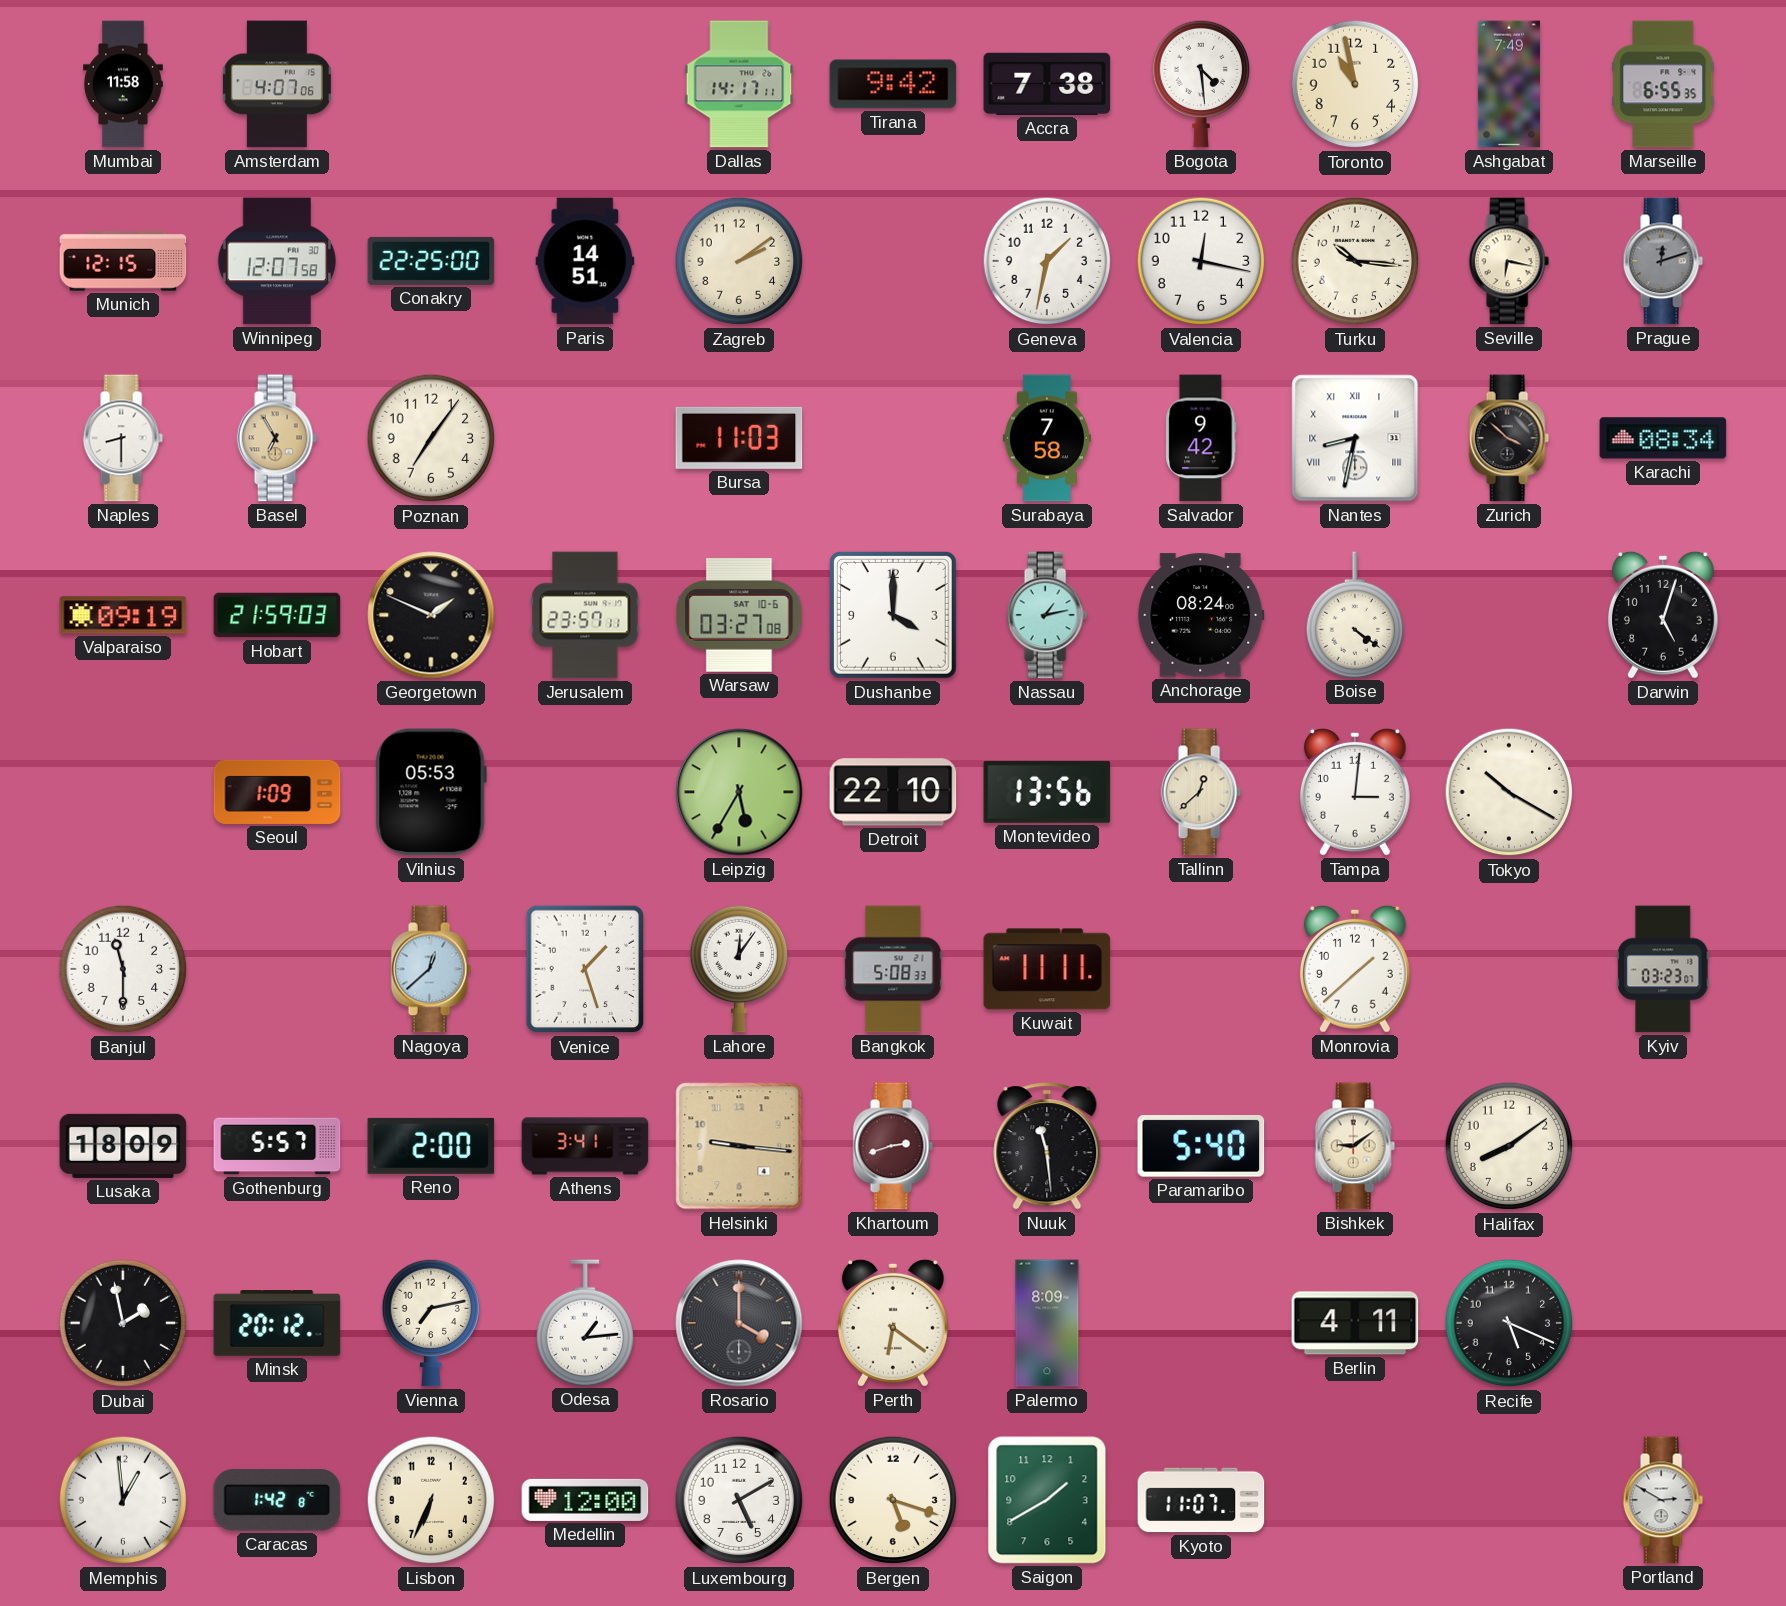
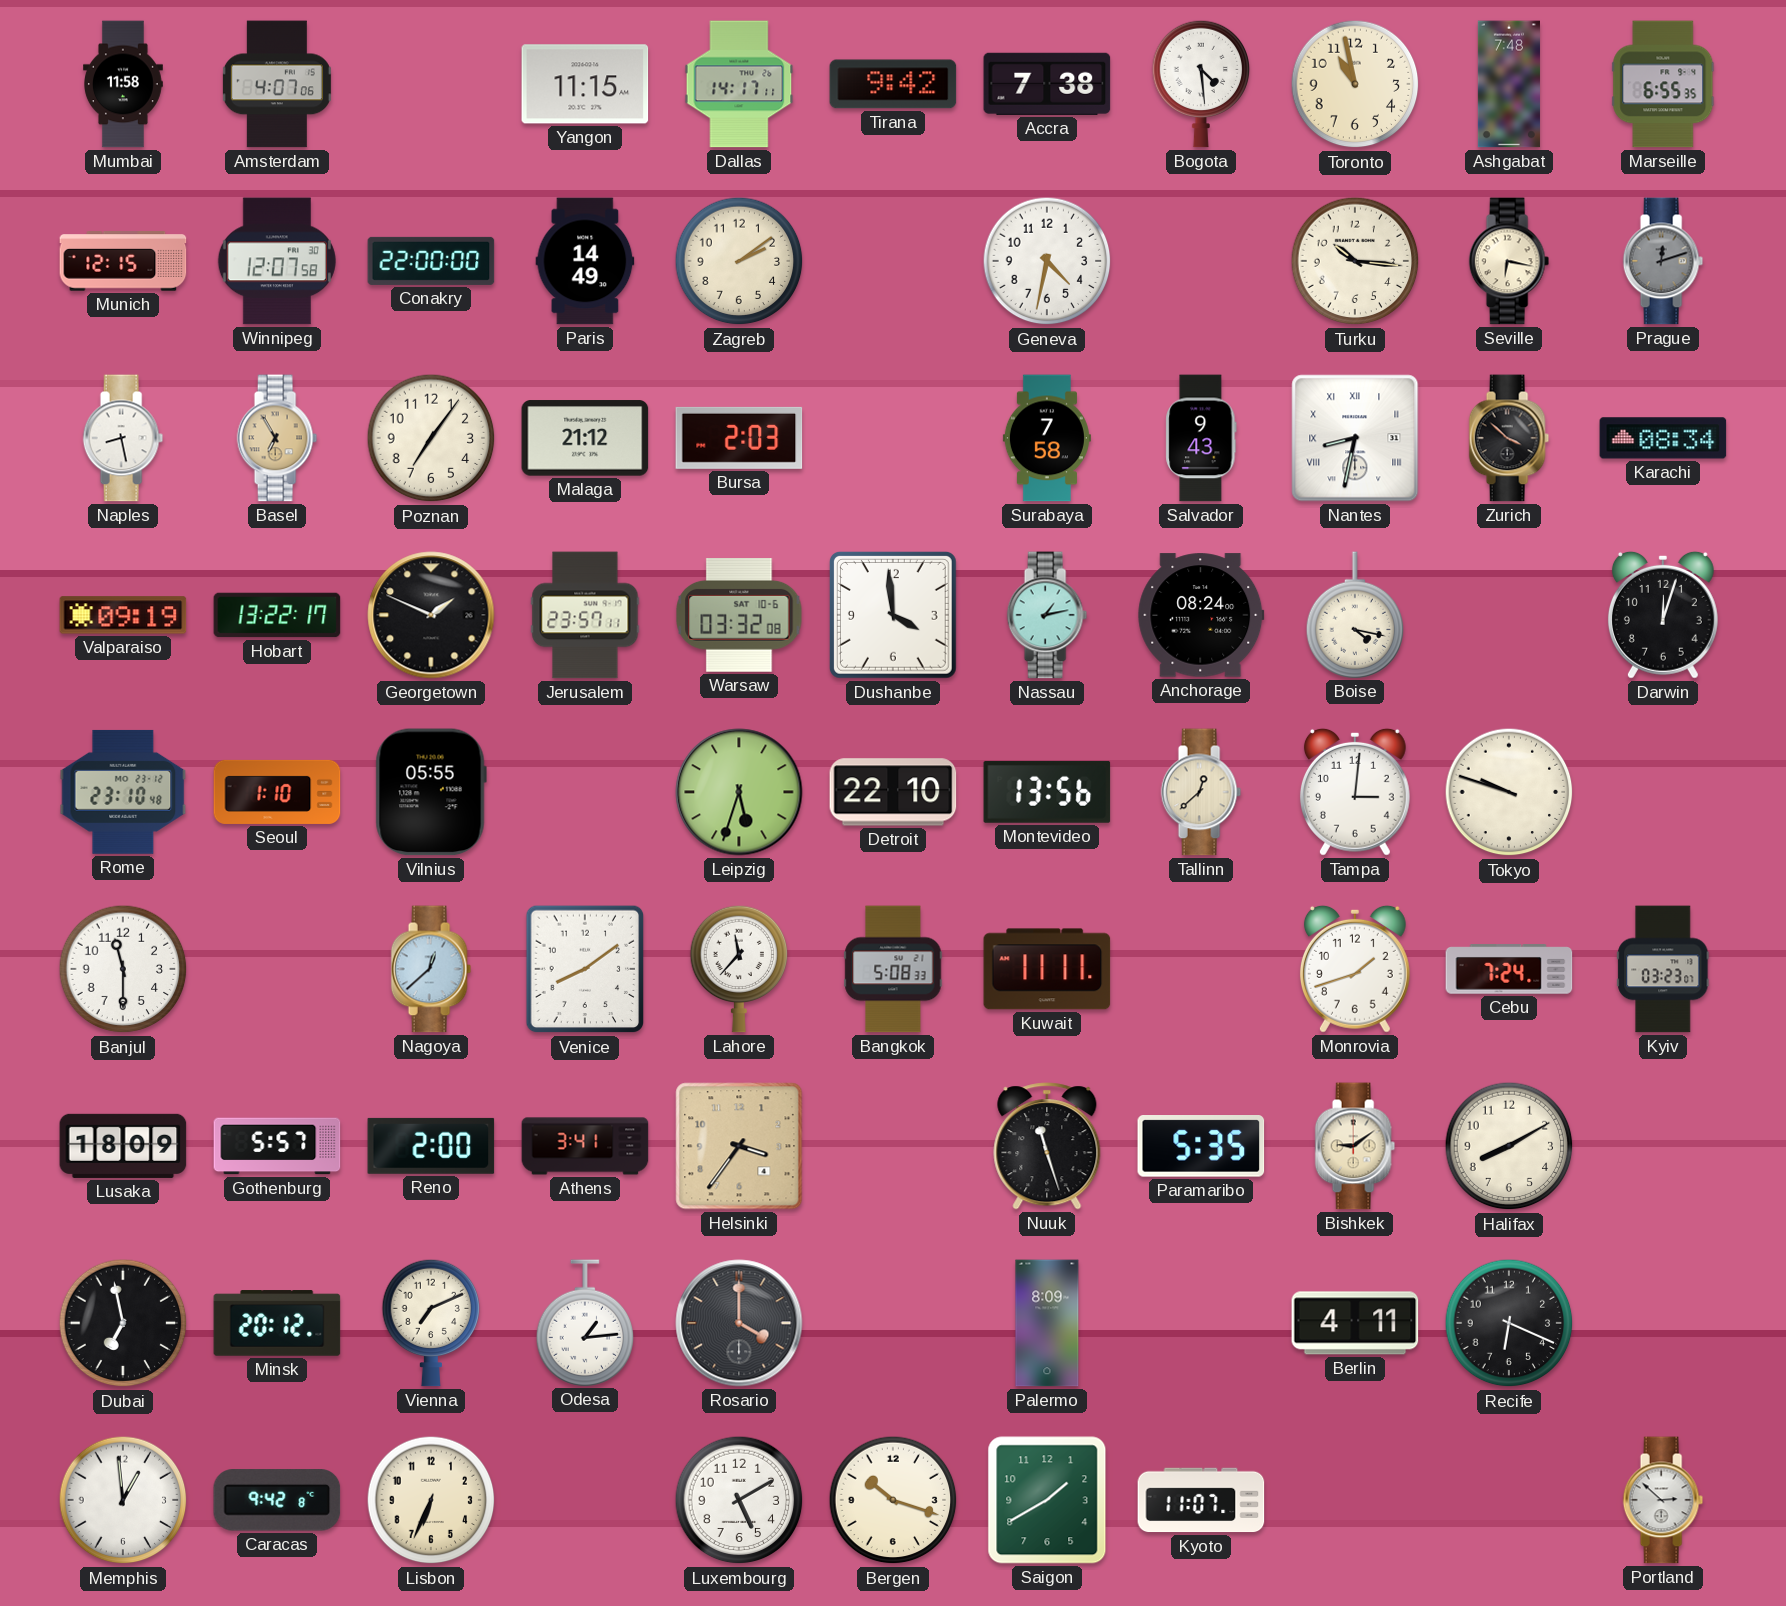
Yangon: none -> 11:15
Ashgabat: 7:49 -> 7:48
Conakry: 22:25 -> 22:00
Paris: 14:51 -> 14:49
Geneva: 1:32 -> 4:32
Valencia: 12:17 -> none
Naples: 8:30 -> 8:28
Malaga: none -> 21:12
Bursa: 11:03 -> 2:03
Salvador: 9:42 -> 9:43
Hobart: 21:59 -> 13:22
Warsaw: 03:27 -> 03:32
Dushanbe: 4:00 -> 3:59
Boise: 4:21 -> 4:17
Darwin: 5:03 -> 12:03
Rome: none -> 23:10
Seoul: 1:09 -> 1:10
Vilnius: 05:53 -> 05:55
Leipzig: 5:35 -> 5:33
Tokyo: 10:20 -> 9:48
Venice: 1:27 -> 8:09
Lahore: 12:06 -> 11:37
Monrovia: 1:38 -> 1:42
Cebu: none -> 7:24
Helsinki: 9:16 -> 3:36
Khartoum: 2:42 -> none
Nuuk: 11:29 -> 11:27
Paramaribo: 5:40 -> 5:35
Halifax: 8:09 -> 8:10
Dubai: 1:58 -> 6:58
Vienna: 7:13 -> 7:11
Perth: 6:21 -> none
Recife: 5:19 -> 6:19
Caracas: 1:42 -> 9:42
Medellin: 12:00 -> none
Bergen: 5:18 -> 10:18
Portland: 2:50 -> 2:52
